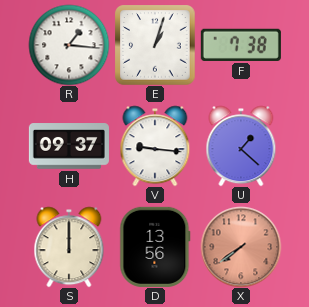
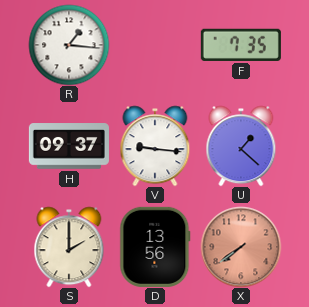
E: 1:03 -> none
F: 7:38 -> 7:35
S: 12:00 -> 2:00
